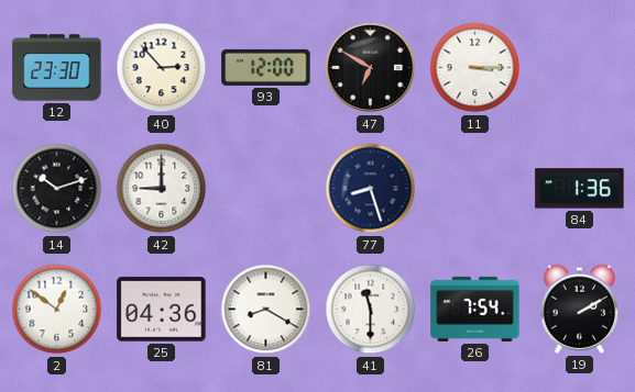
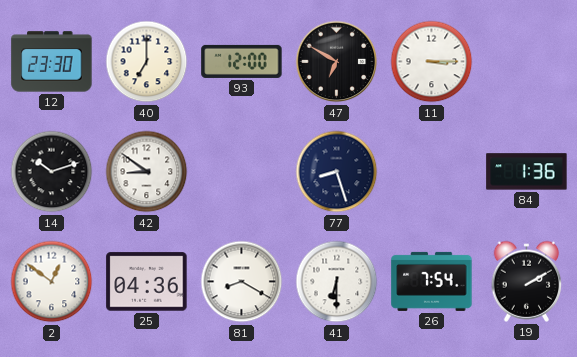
40: 2:53 -> 7:00
42: 9:00 -> 8:51
41: 11:30 -> 6:30
